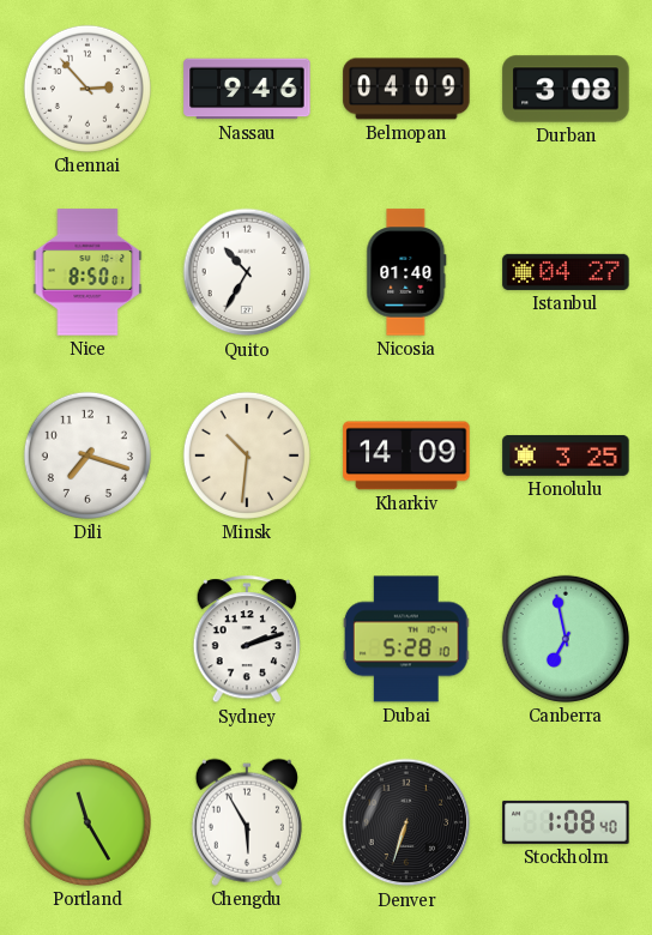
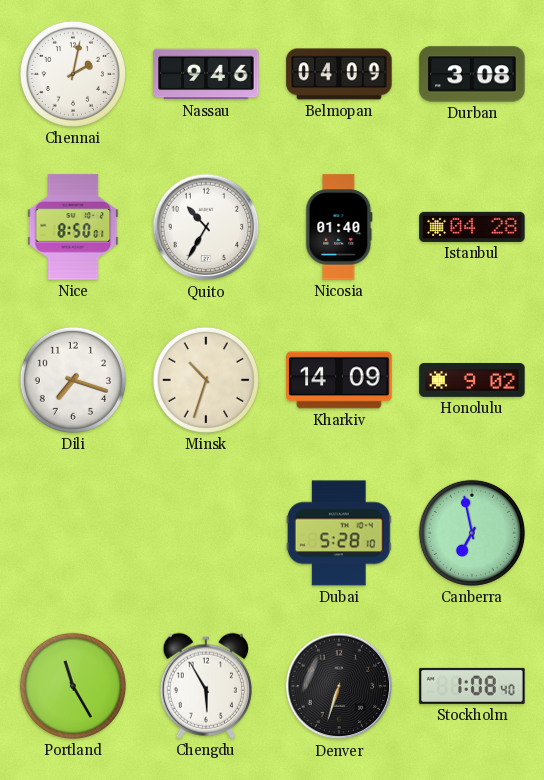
Chennai: 2:53 -> 2:02
Istanbul: 04:27 -> 04:28
Minsk: 10:31 -> 10:33
Honolulu: 3:25 -> 9:02
Sydney: 2:12 -> none
